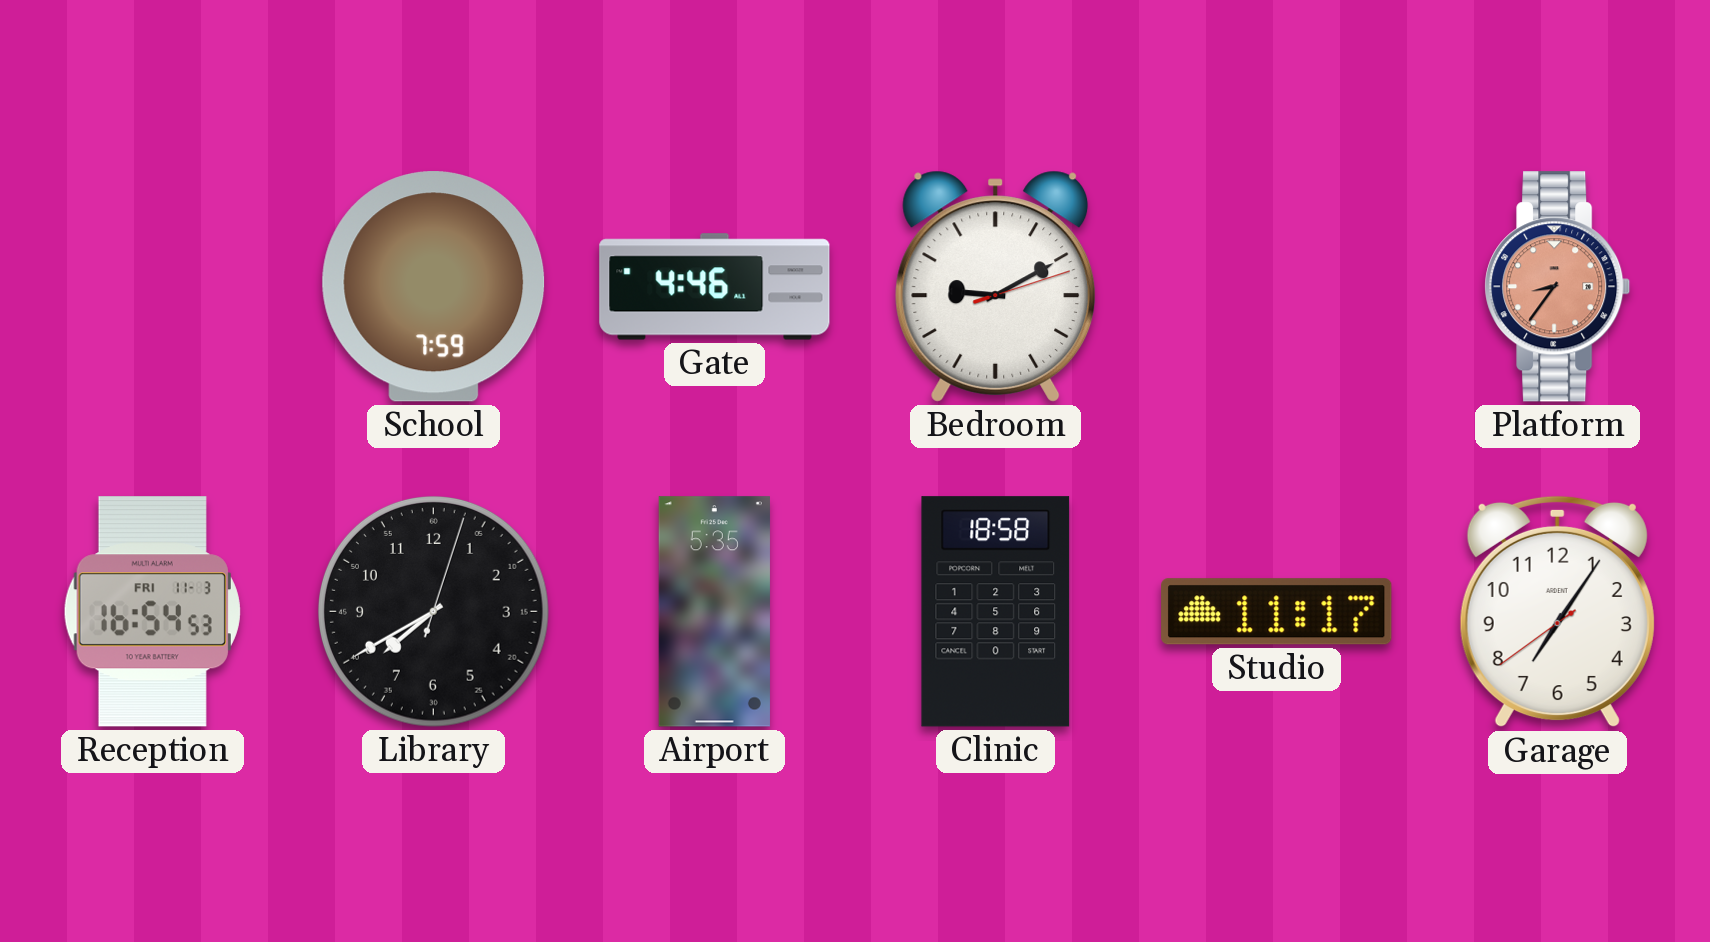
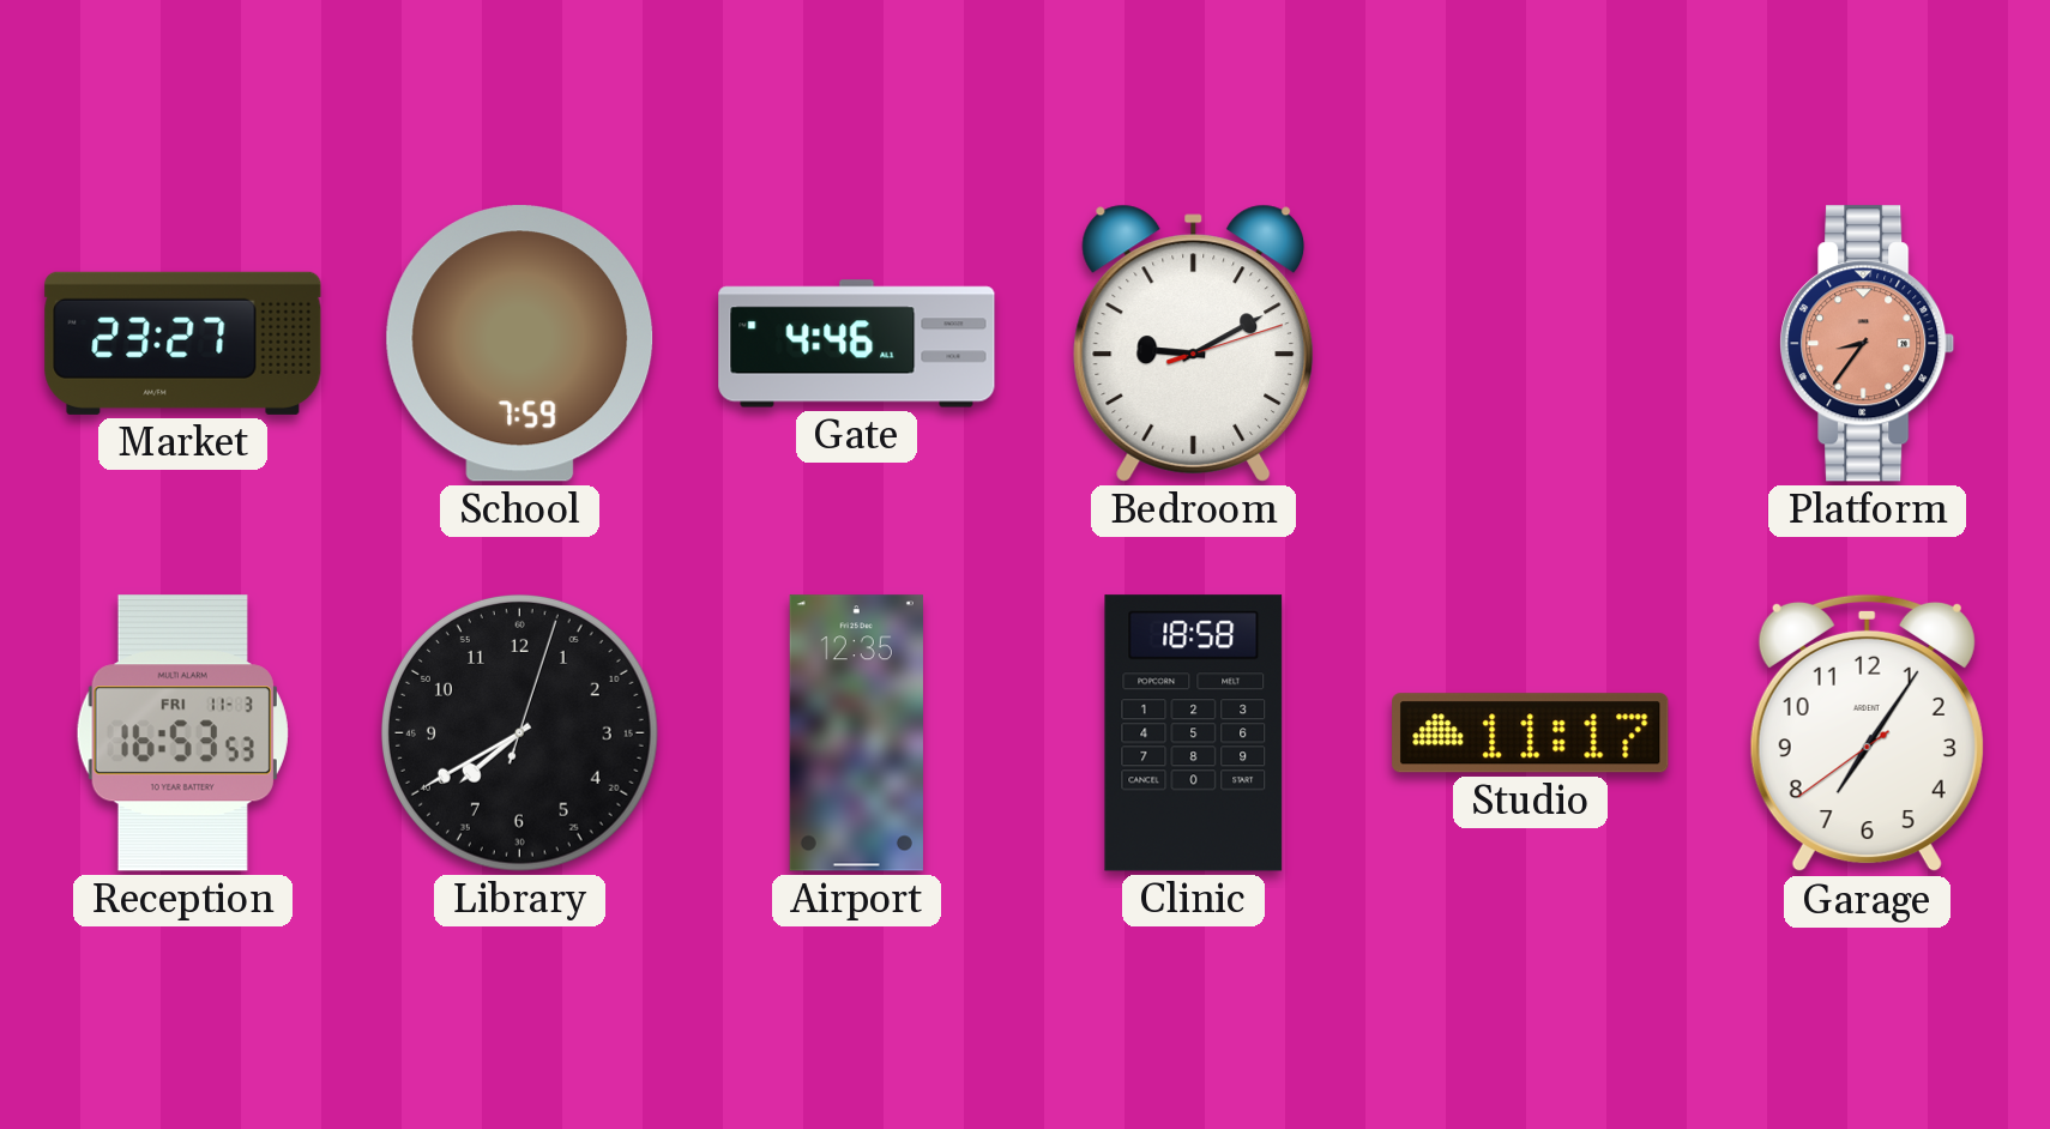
Market: none -> 23:27
Reception: 16:54 -> 16:53
Airport: 5:35 -> 12:35
